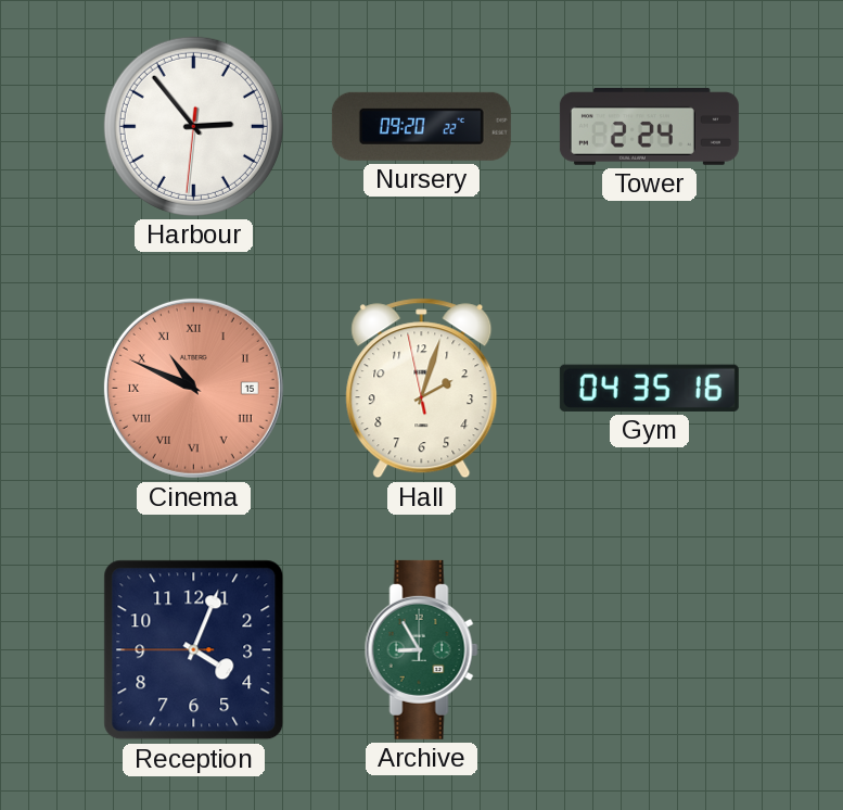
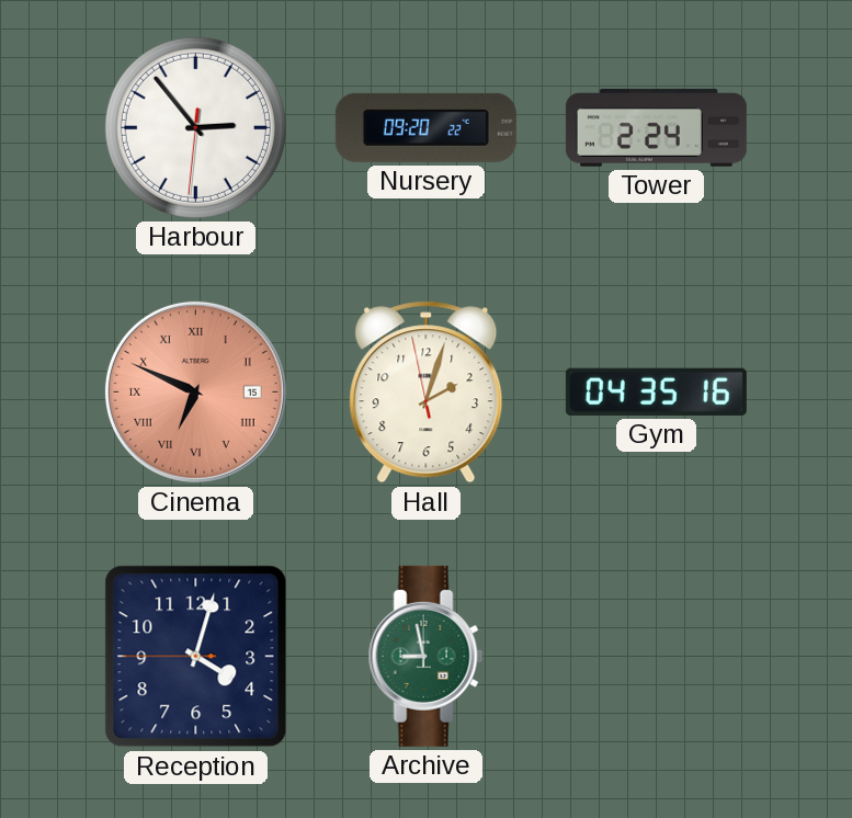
Cinema: 10:49 -> 6:49
Reception: 4:03 -> 4:02
Archive: 8:55 -> 8:58
